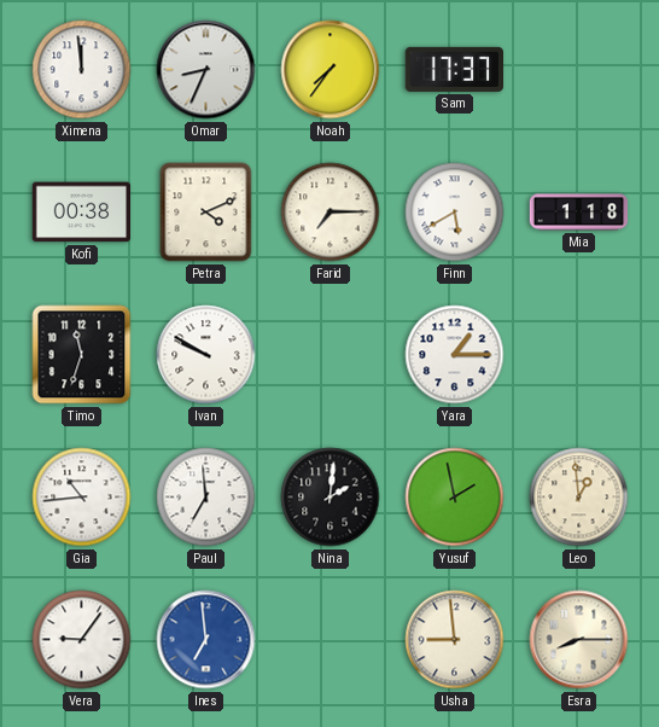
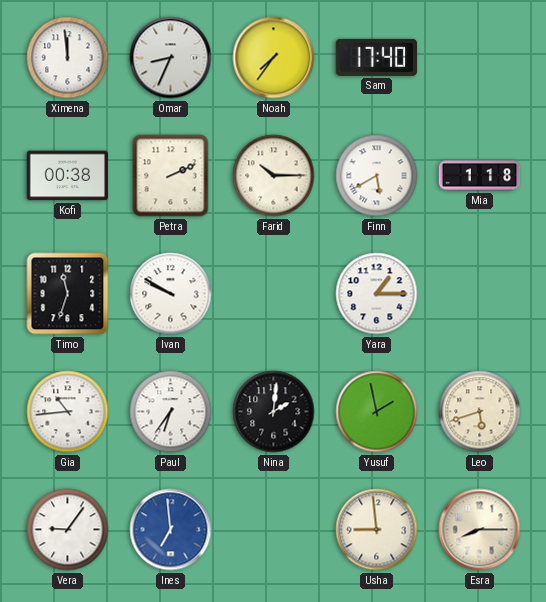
Sam: 17:37 -> 17:40
Petra: 4:11 -> 2:11
Farid: 7:15 -> 10:15
Paul: 6:59 -> 6:36
Leo: 12:59 -> 5:42
